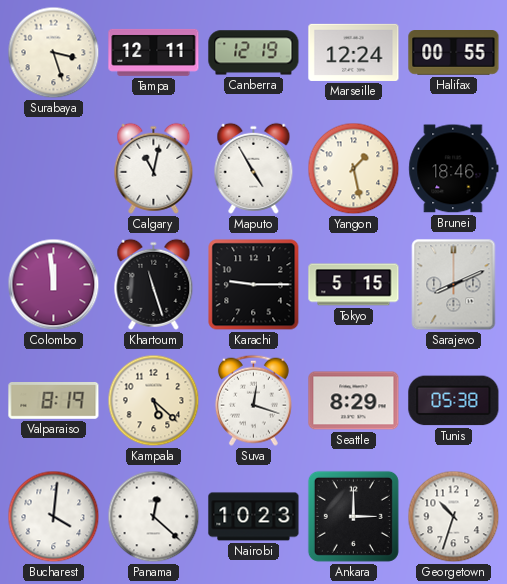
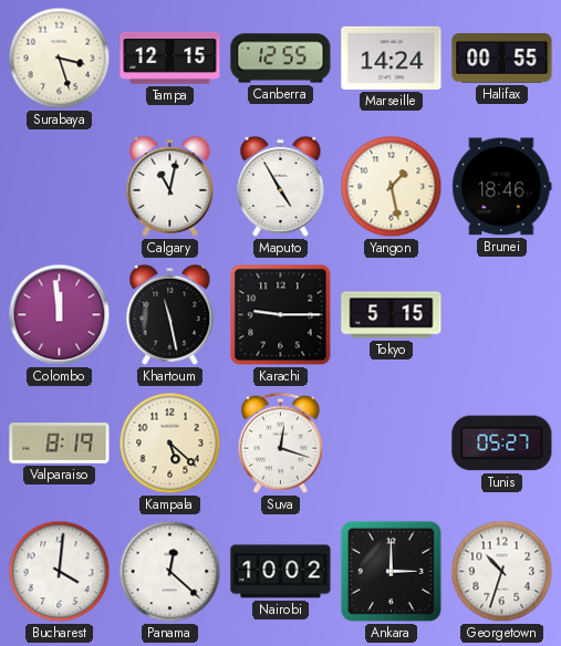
Tampa: 12:11 -> 12:15
Canberra: 12:19 -> 12:55
Marseille: 12:24 -> 14:24
Khartoum: 11:27 -> 11:28
Sarajevo: 8:11 -> none
Seattle: 8:29 -> none
Tunis: 05:38 -> 05:27
Nairobi: 10:23 -> 10:02
